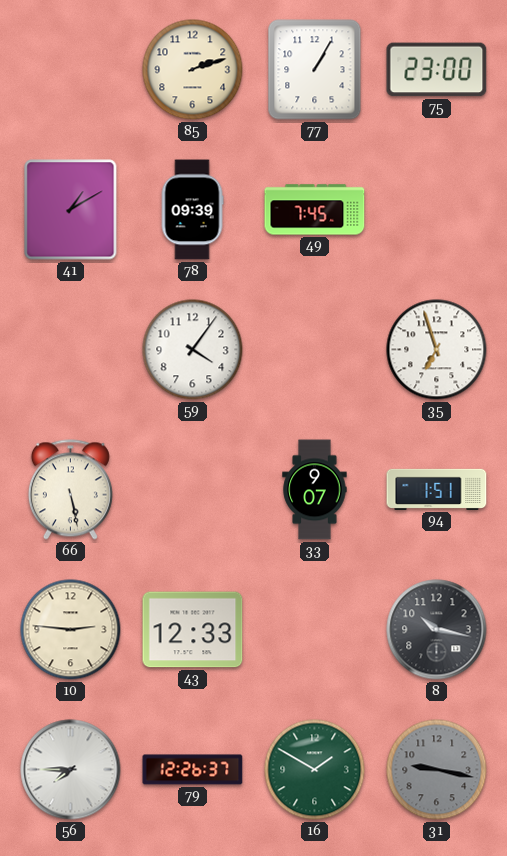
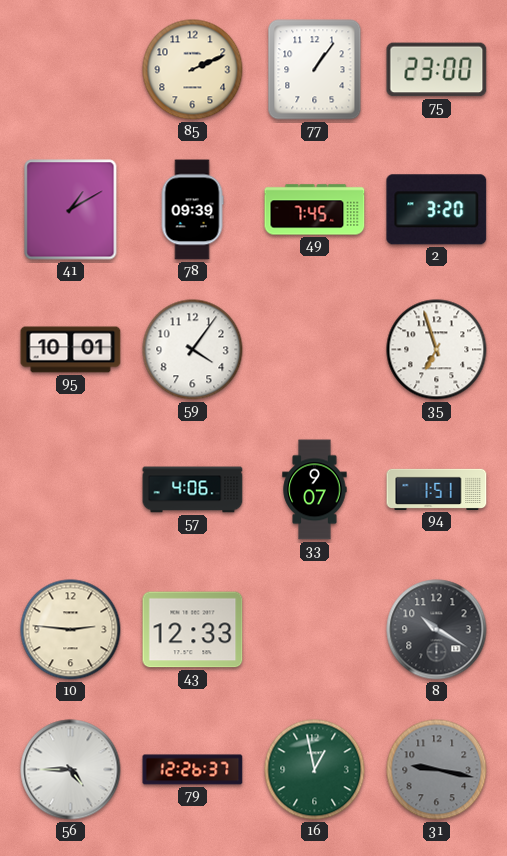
85: 2:12 -> 2:11
77: 1:05 -> 1:06
2: none -> 3:20
95: none -> 10:01
66: 5:28 -> none
57: none -> 4:06
8: 10:17 -> 10:20
56: 7:45 -> 4:45
16: 1:50 -> 12:58
